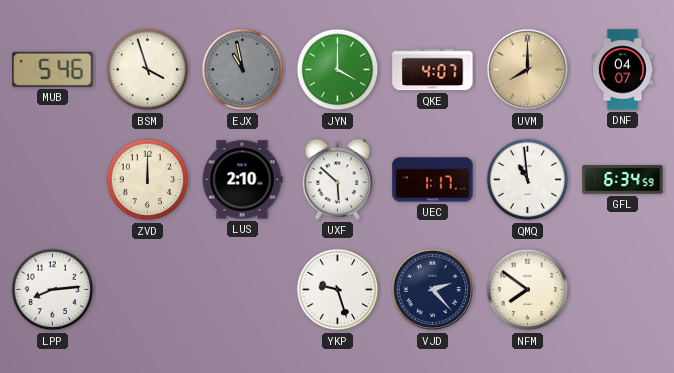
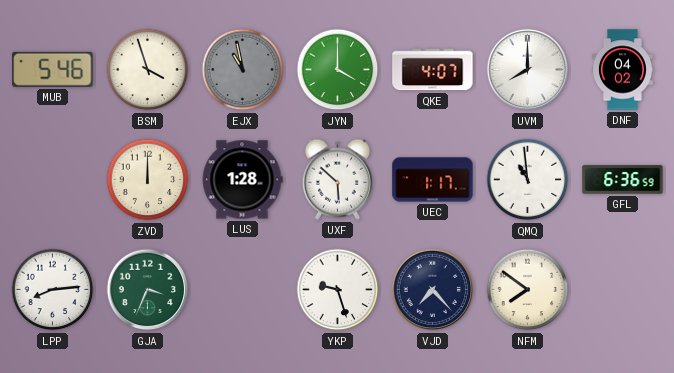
UVM dial: champagne -> white
DNF: 04:07 -> 04:02
LUS: 2:10 -> 1:28
GFL: 6:34 -> 6:36
GJA: none -> 3:34
VJD: 2:23 -> 7:23
